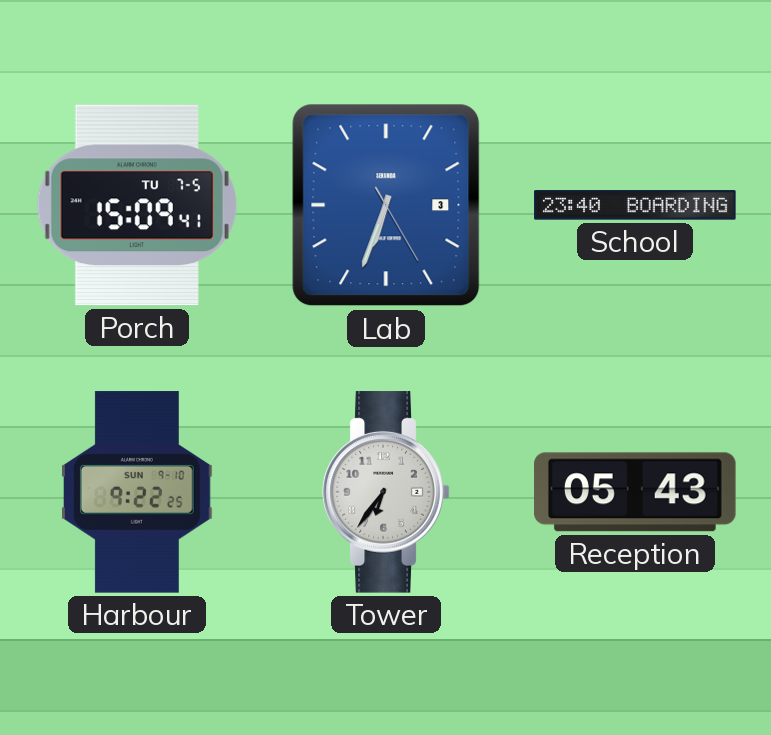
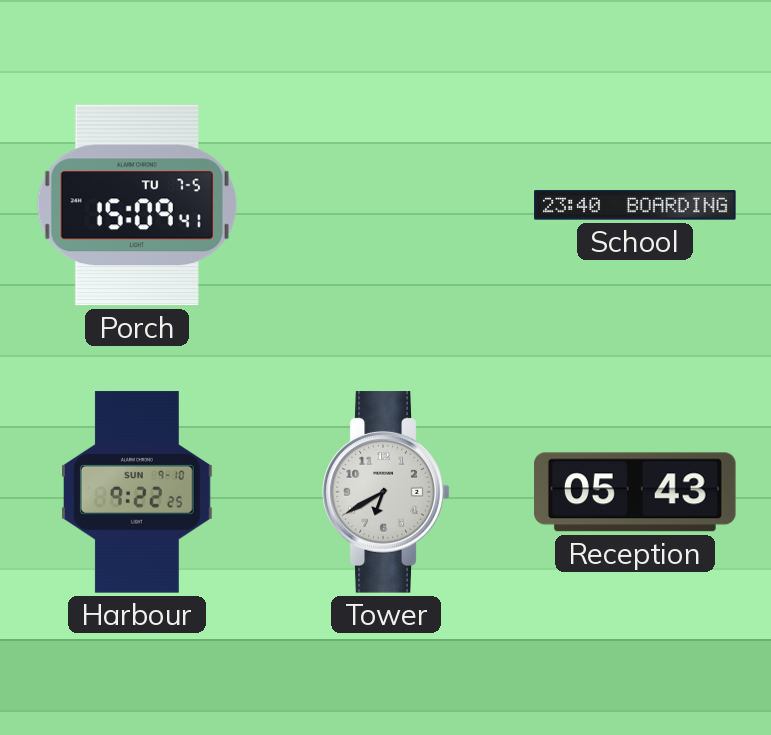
Lab: 6:33 -> none
Tower: 6:36 -> 6:40
